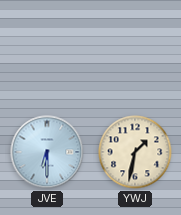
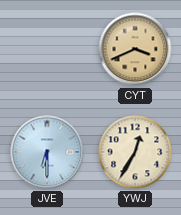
CYT: none -> 3:41
YWJ: 1:32 -> 12:35
